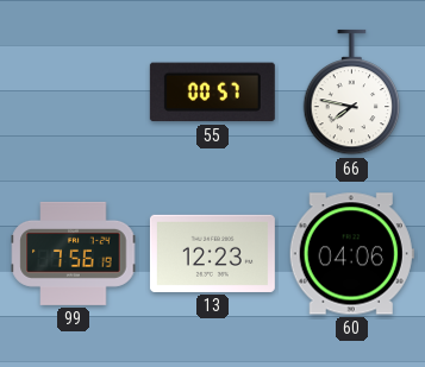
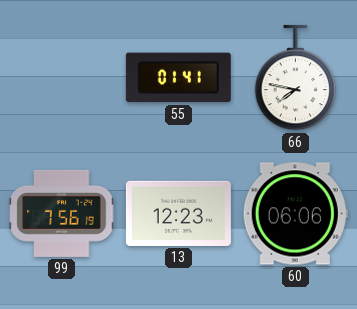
55: 00:57 -> 01:41
60: 04:06 -> 06:06
